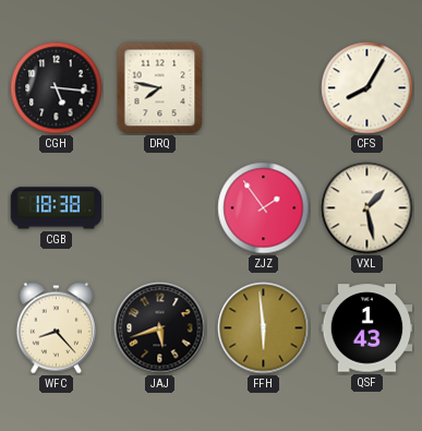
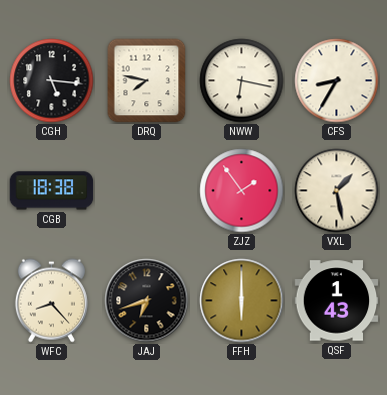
NWW: none -> 6:17
CFS: 8:05 -> 8:35
JAJ: 5:42 -> 6:42
FFH: 5:59 -> 6:00
